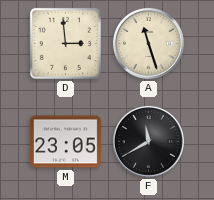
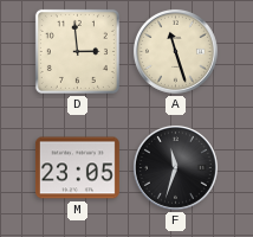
F: 11:40 -> 11:33
